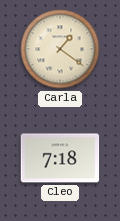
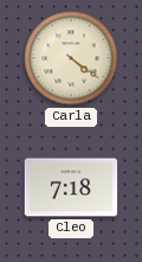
Carla: 1:21 -> 4:21
